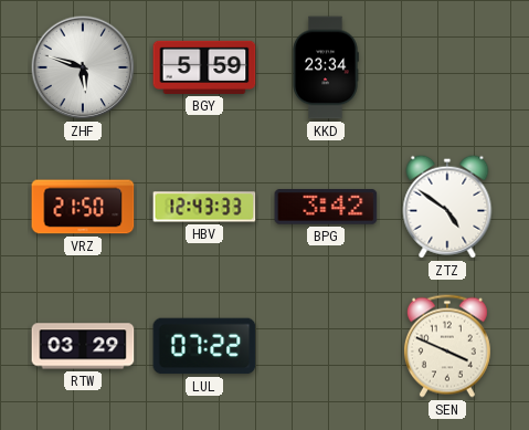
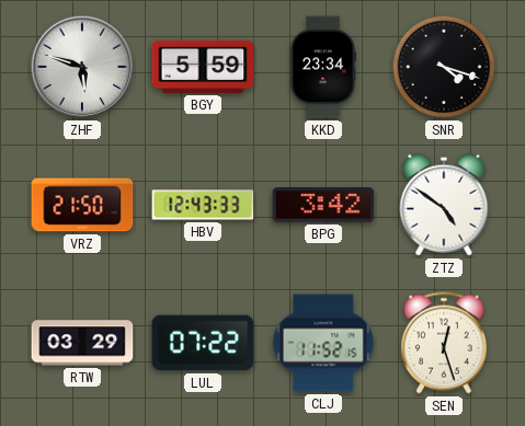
SNR: none -> 4:18
CLJ: none -> 11:52
SEN: 3:49 -> 12:27
